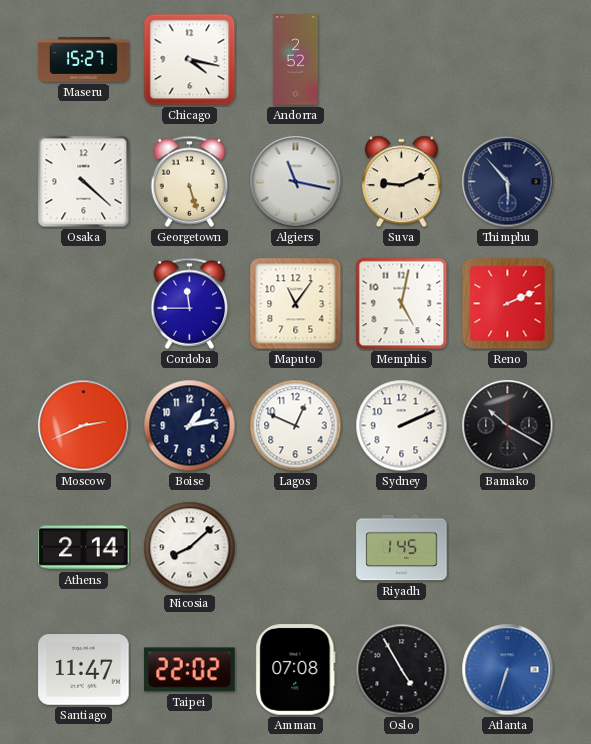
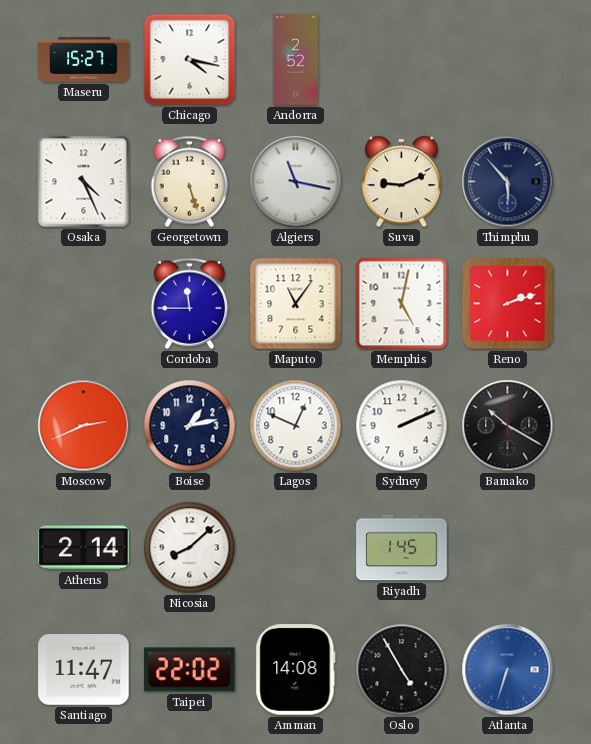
Osaka: 4:22 -> 4:26
Reno: 2:11 -> 2:12
Amman: 07:08 -> 14:08
